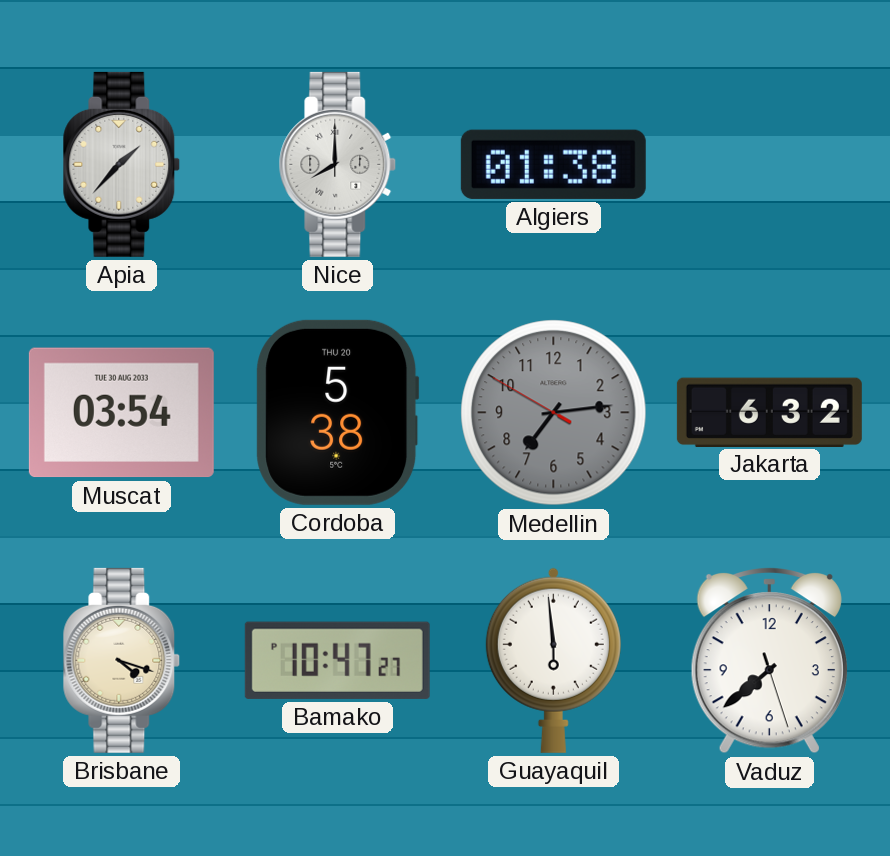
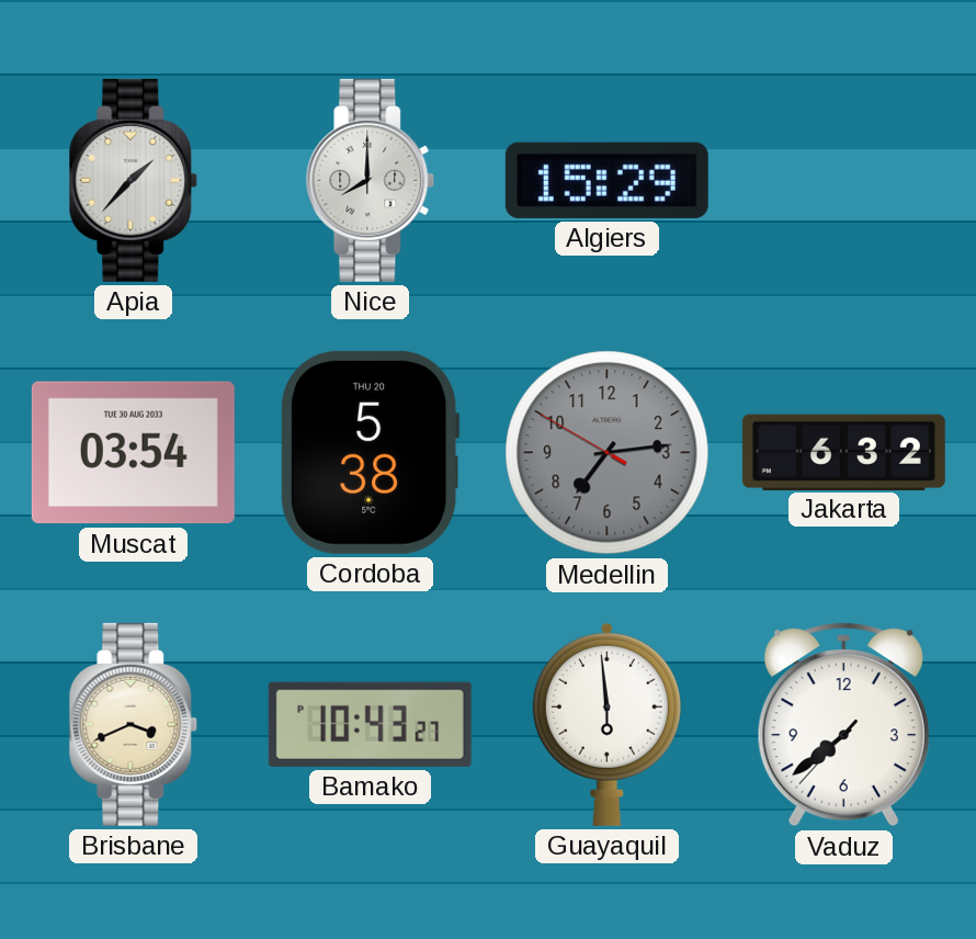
Algiers: 01:38 -> 15:29
Brisbane: 4:18 -> 3:41
Bamako: 10:47 -> 10:43
Vaduz: 7:38:27 -> 7:38:37
